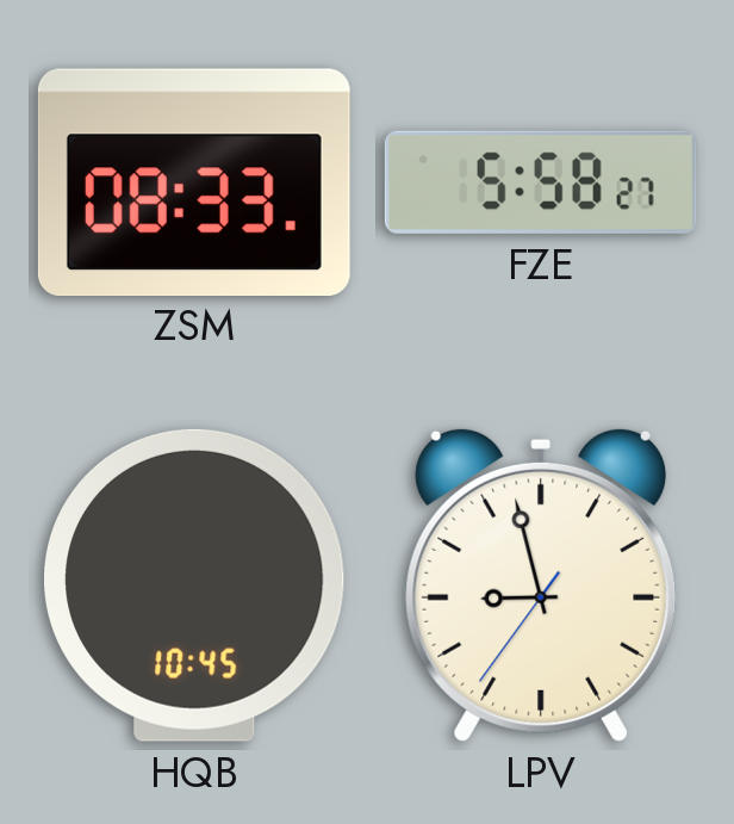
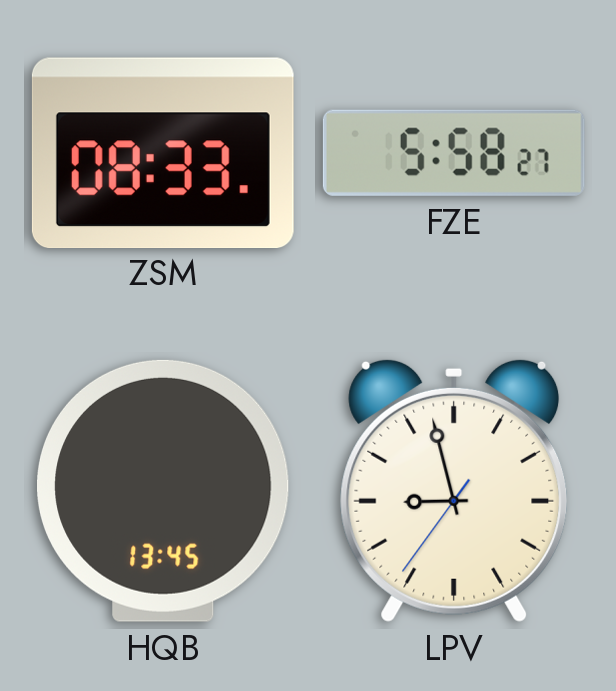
HQB: 10:45 -> 13:45
